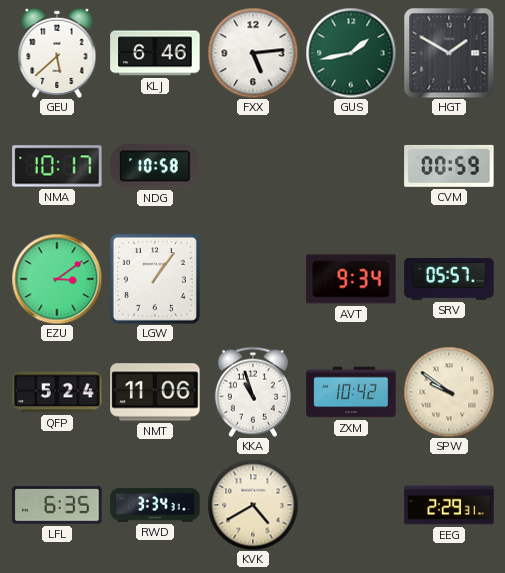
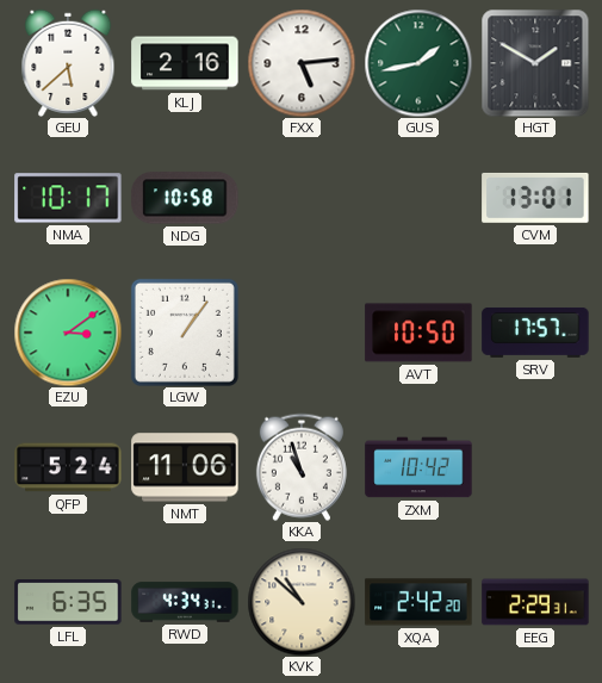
KLJ: 6:46 -> 2:16
CVM: 00:59 -> 13:01
AVT: 9:34 -> 10:50
SRV: 05:57 -> 17:57
SPW: 9:51 -> none
RWD: 3:34 -> 4:34
KVK: 4:40 -> 10:52
XQA: none -> 2:42
